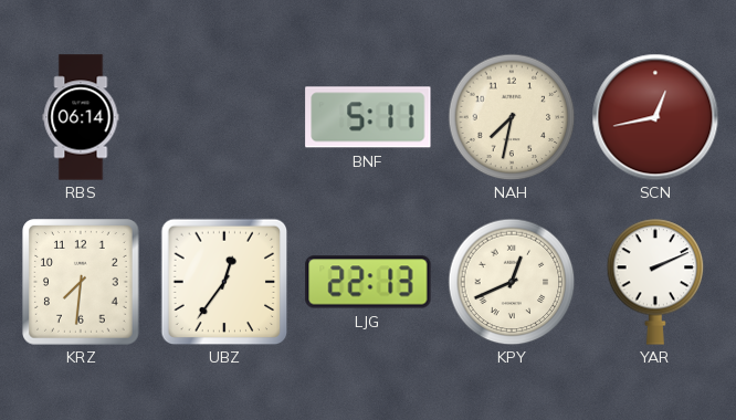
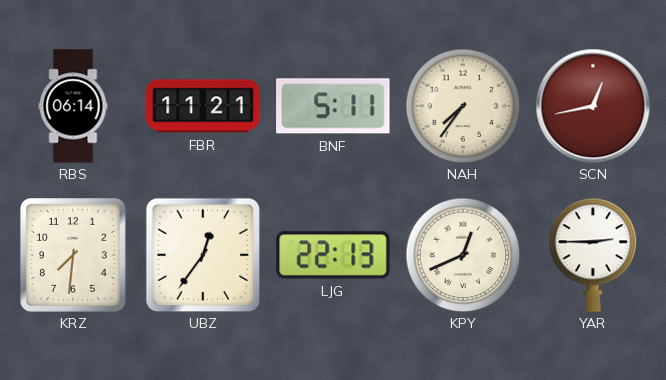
FBR: none -> 11:21
NAH: 7:32 -> 7:36
YAR: 2:11 -> 2:45
